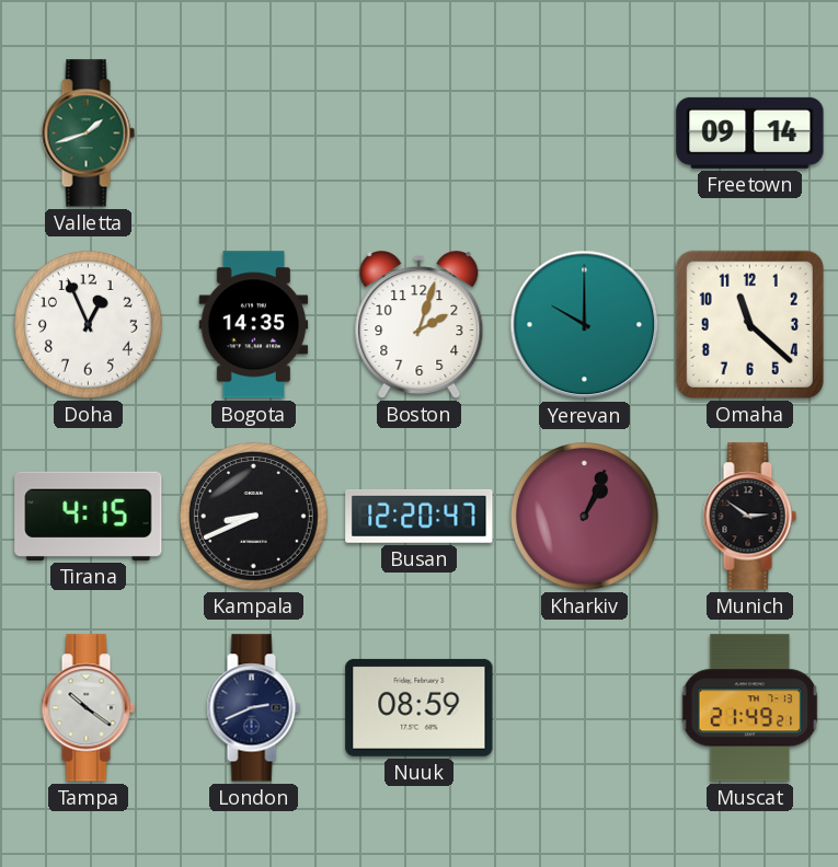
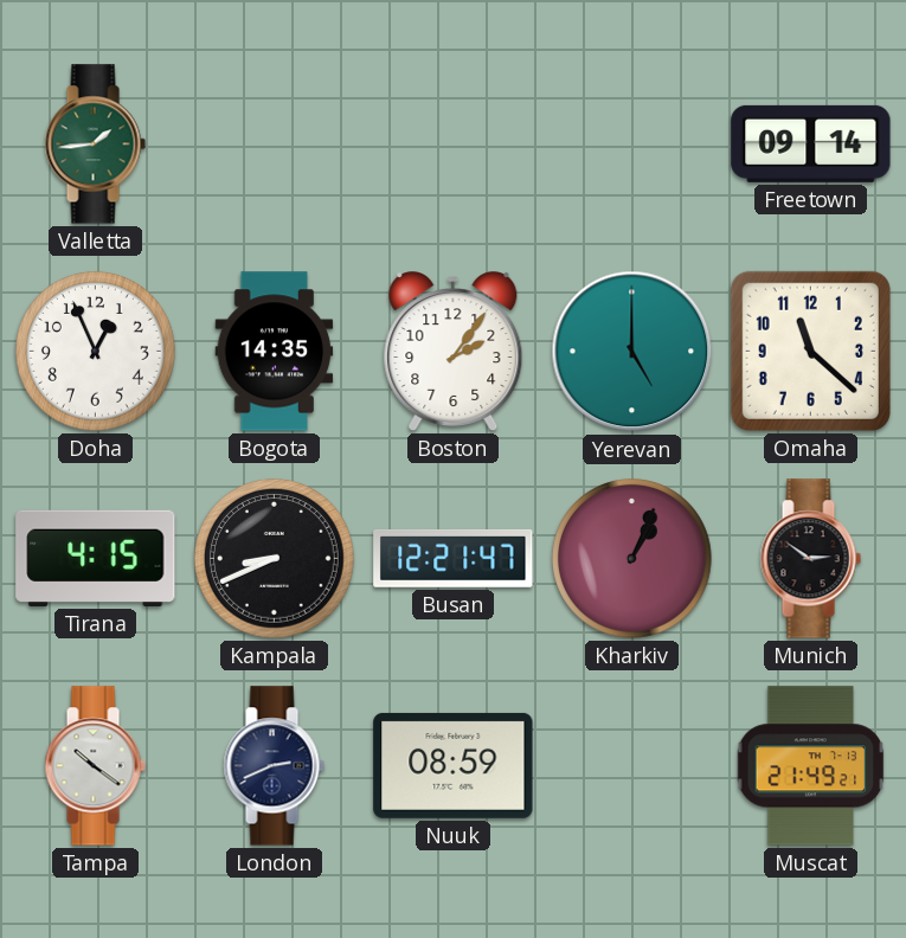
Valletta: 1:42 -> 1:44
Boston: 2:03 -> 2:06
Yerevan: 10:00 -> 5:00
Busan: 12:20 -> 12:21
